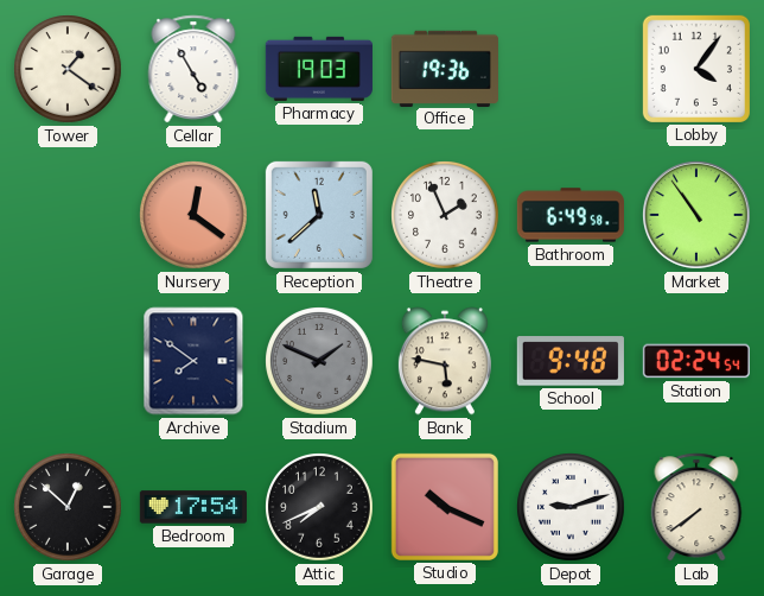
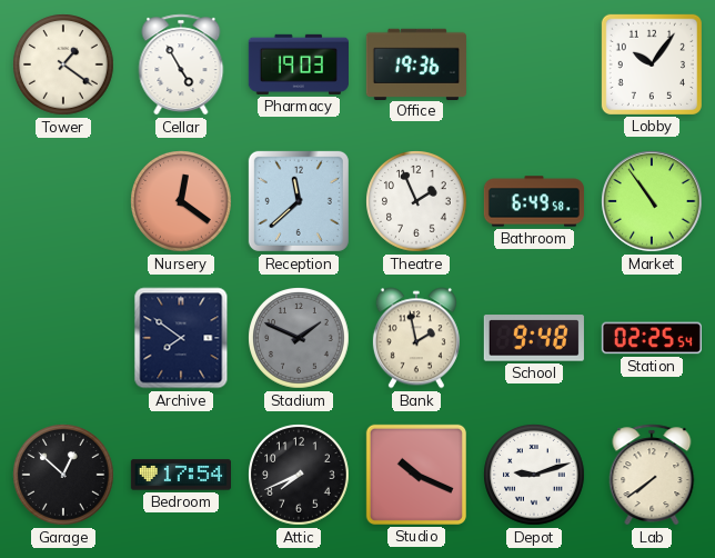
Lobby: 4:06 -> 10:06
Bank: 5:47 -> 1:58
Station: 02:24 -> 02:25
